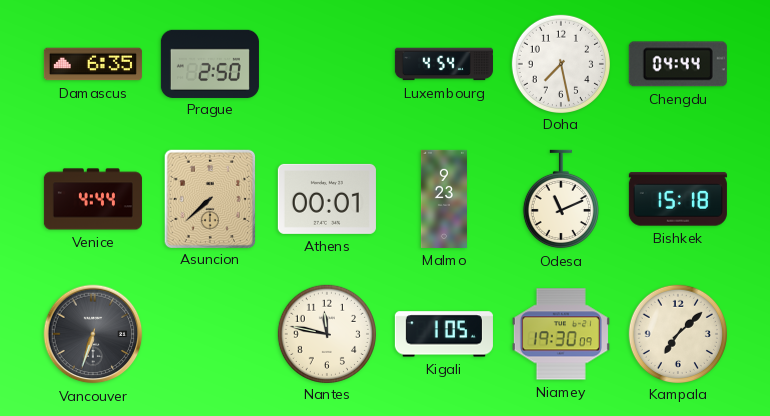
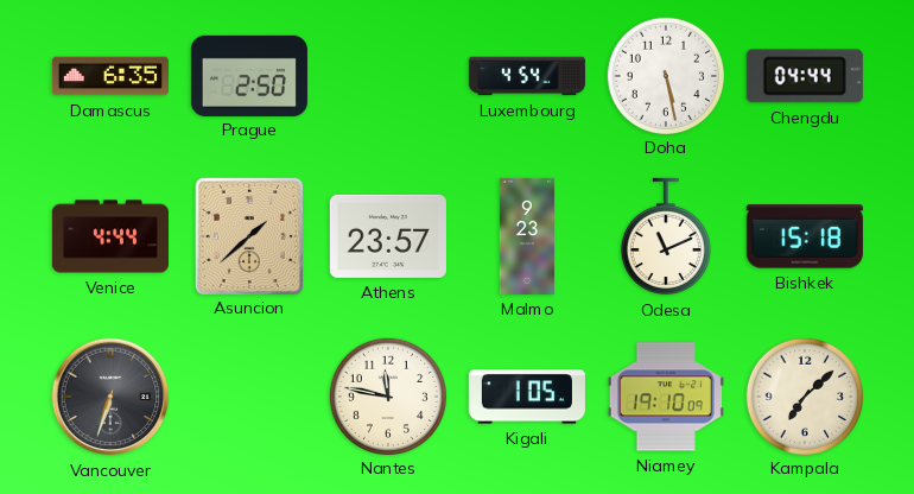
Doha: 7:28 -> 5:28
Asuncion: 7:38 -> 1:38
Athens: 00:01 -> 23:57
Niamey: 19:30 -> 19:10
